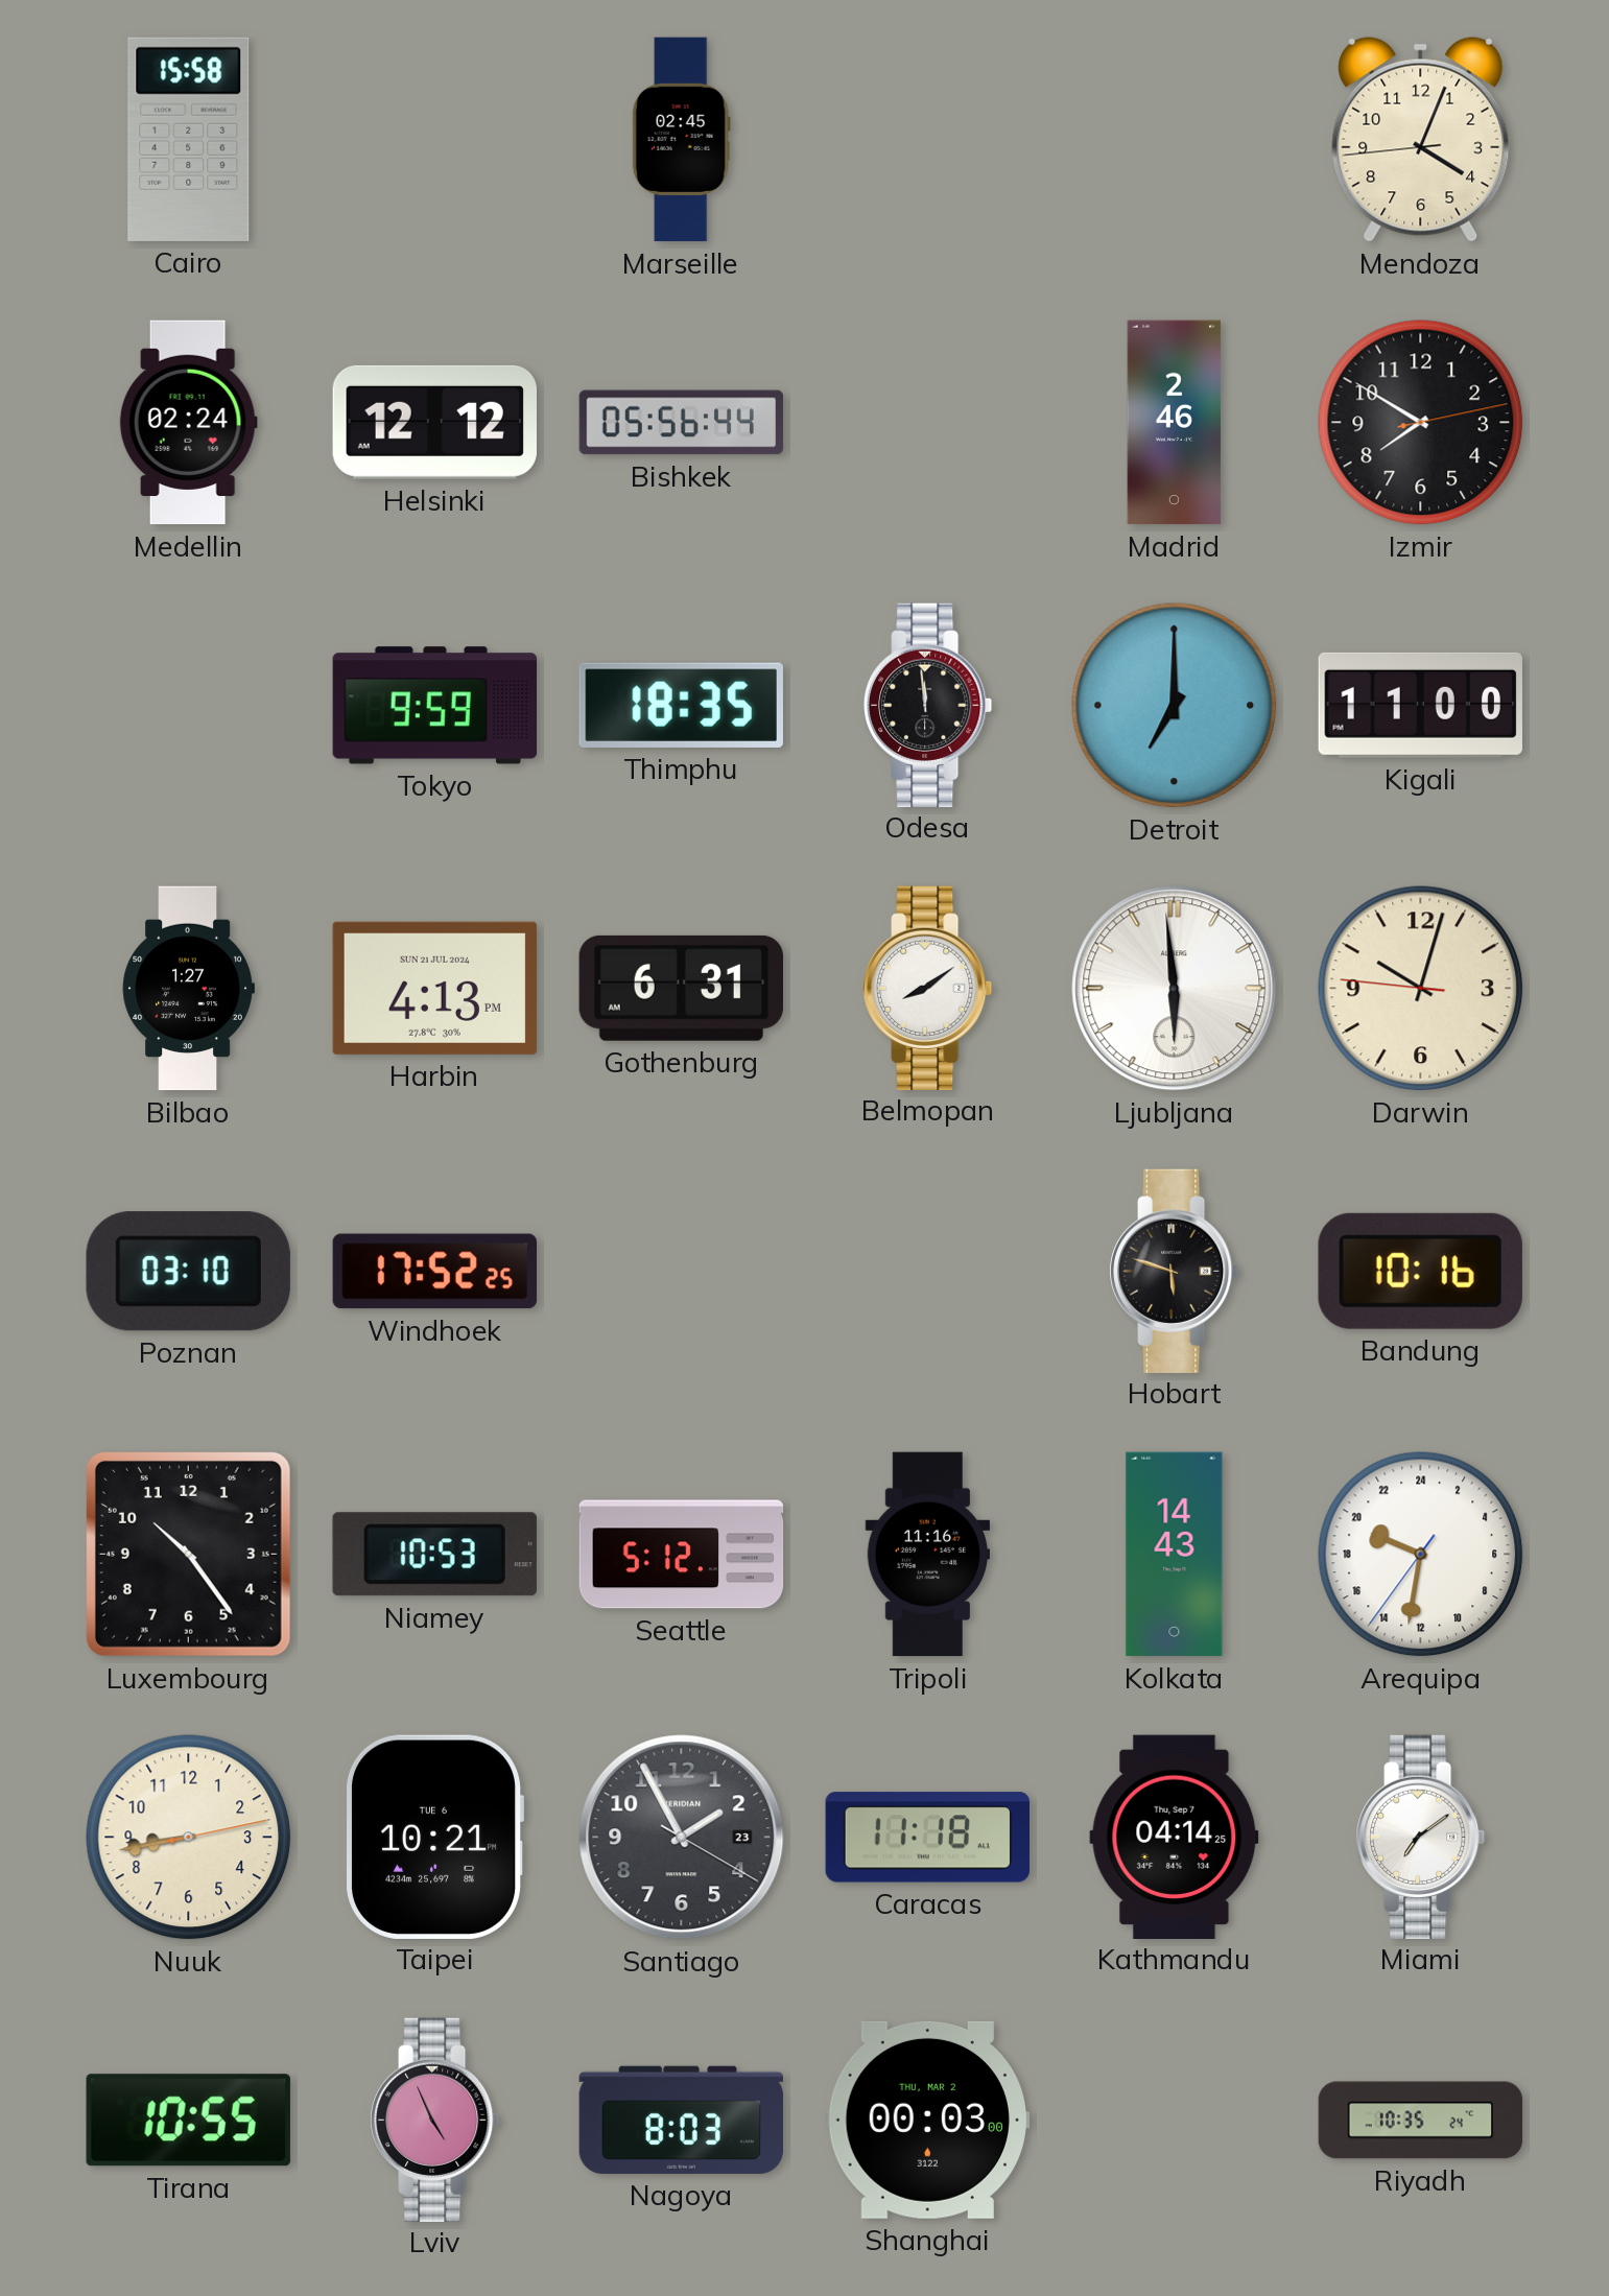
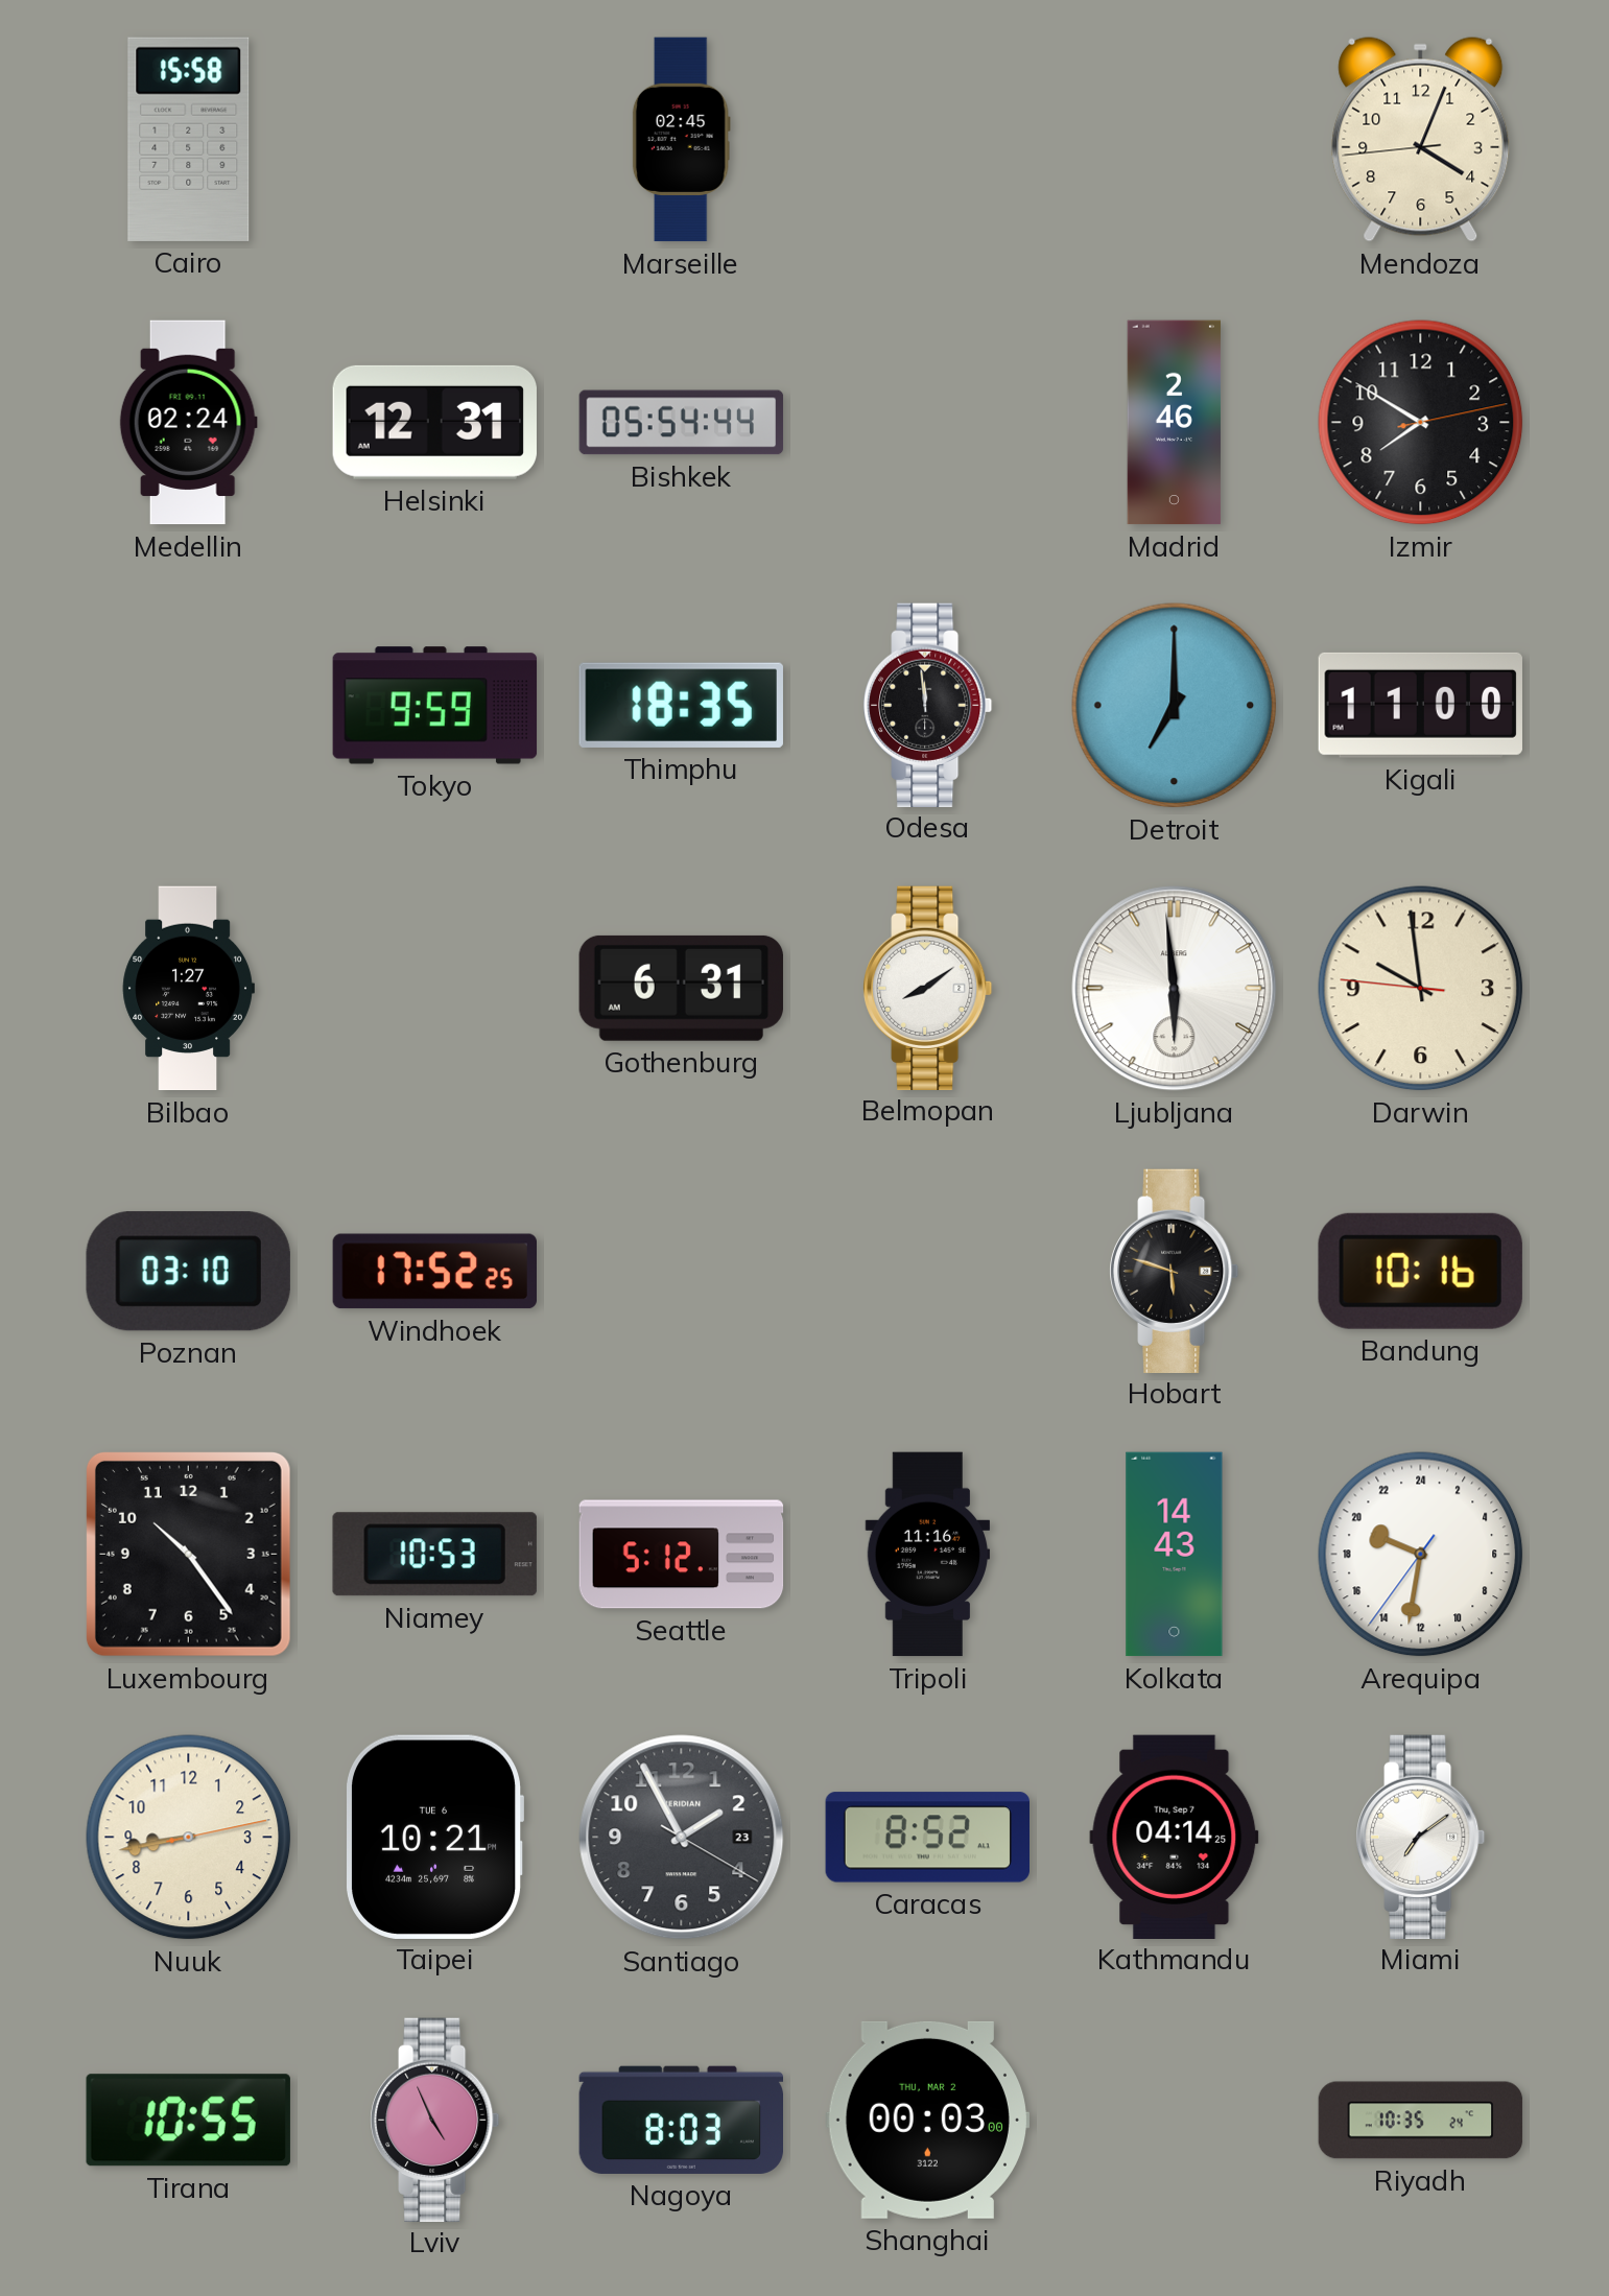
Helsinki: 12:12 -> 12:31
Bishkek: 05:56 -> 05:54
Harbin: 4:13 -> none
Darwin: 10:02 -> 9:58
Caracas: 11:18 -> 8:52
